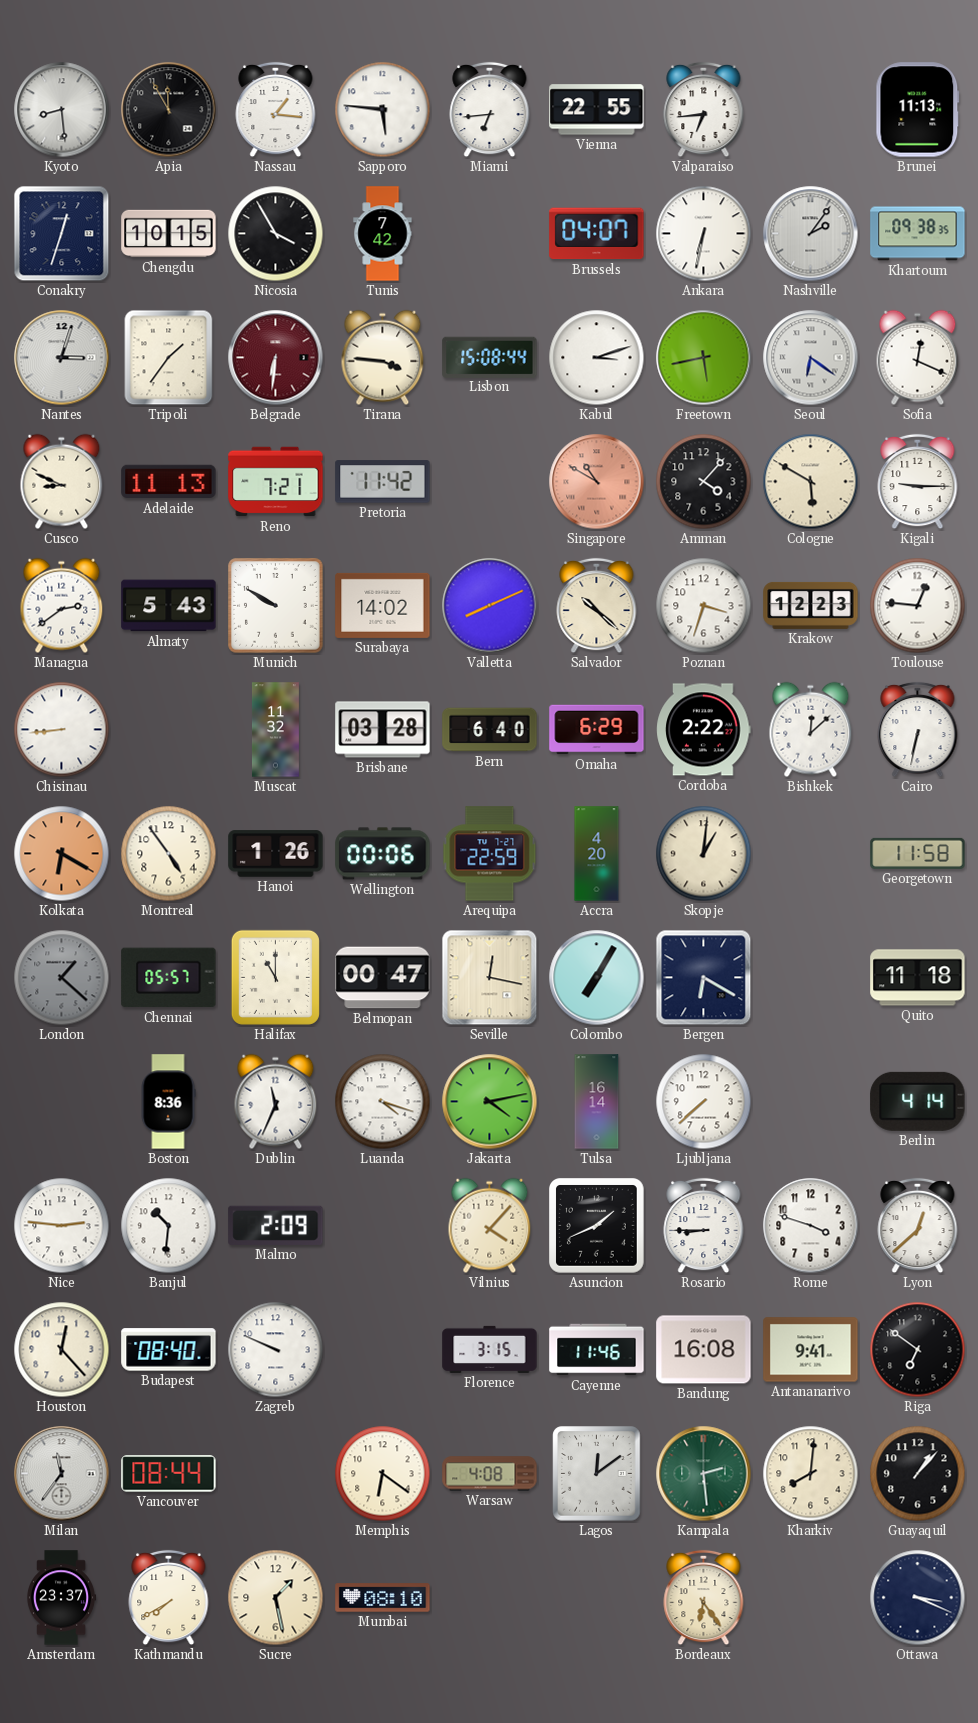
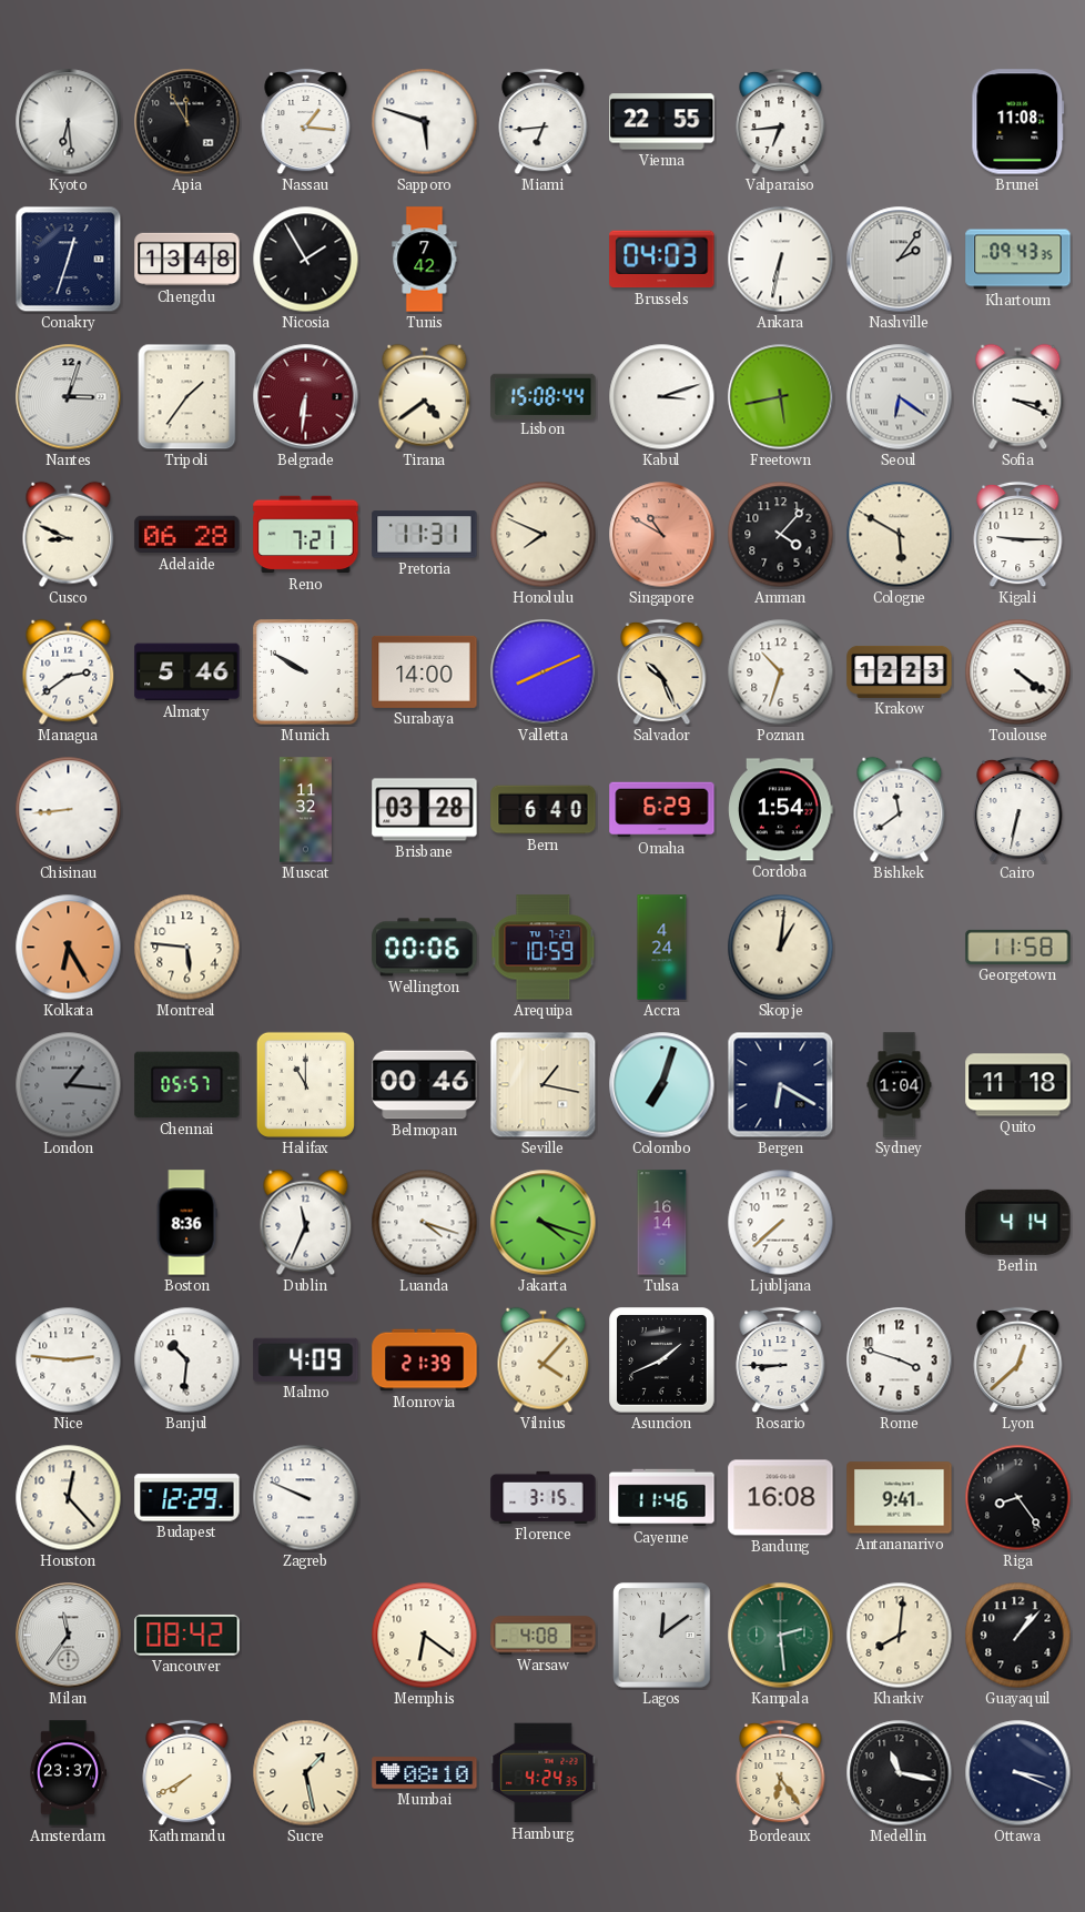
Kyoto: 8:29 -> 6:29
Sapporo: 5:46 -> 5:48
Brunei: 11:13 -> 11:08
Chengdu: 10:15 -> 13:48
Nicosia: 3:55 -> 1:55
Brussels: 04:07 -> 04:03
Khartoum: 09:38 -> 09:43
Tirana: 3:46 -> 4:39
Sofia: 12:19 -> 3:19
Adelaide: 11:13 -> 06:28
Pretoria: 11:42 -> 11:31
Honolulu: none -> 7:49
Almaty: 5:43 -> 5:46
Surabaya: 14:02 -> 14:00
Salvador: 10:22 -> 10:26
Poznan: 3:33 -> 10:33
Toulouse: 12:46 -> 4:21
Cordoba: 2:22 -> 1:54
Bishkek: 12:08 -> 11:39
Kolkata: 6:20 -> 6:25
Montreal: 4:54 -> 5:46
Hanoi: 1:26 -> none
Arequipa: 22:59 -> 10:59
Accra: 4:20 -> 4:24
London: 1:22 -> 1:16
Belmopan: 00:47 -> 00:46
Seville: 12:17 -> 1:17
Colombo: 7:05 -> 7:03
Sydney: none -> 1:04
Jakarta: 4:13 -> 4:18
Malmo: 2:09 -> 4:09
Monrovia: none -> 21:39
Budapest: 08:40 -> 12:29
Riga: 6:51 -> 8:24
Vancouver: 08:44 -> 08:42
Hamburg: none -> 4:24
Medellin: none -> 11:17
